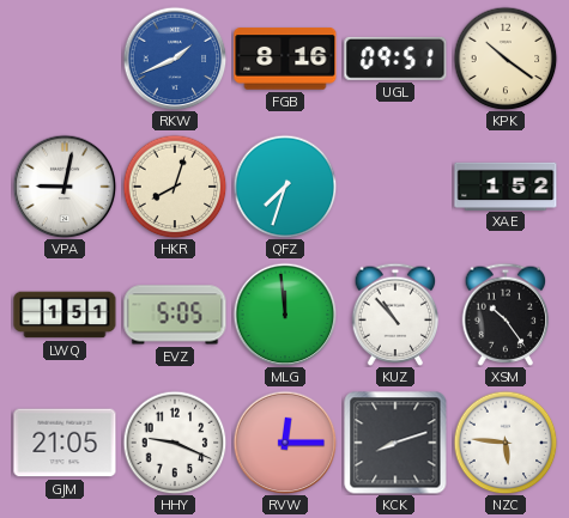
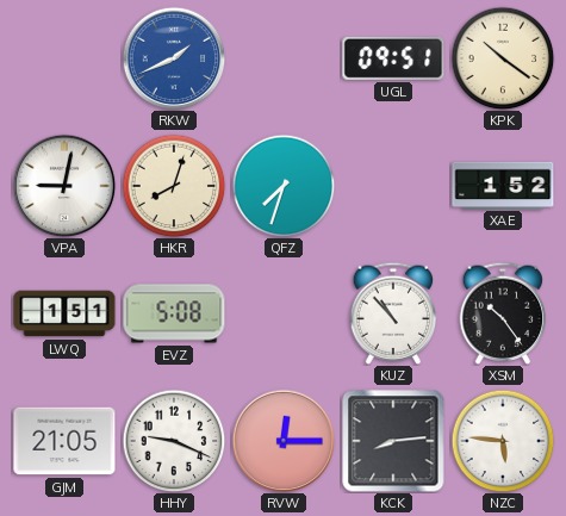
FGB: 8:16 -> none
EVZ: 5:05 -> 5:08
MLG: 11:59 -> none
KCK: 8:12 -> 8:14
